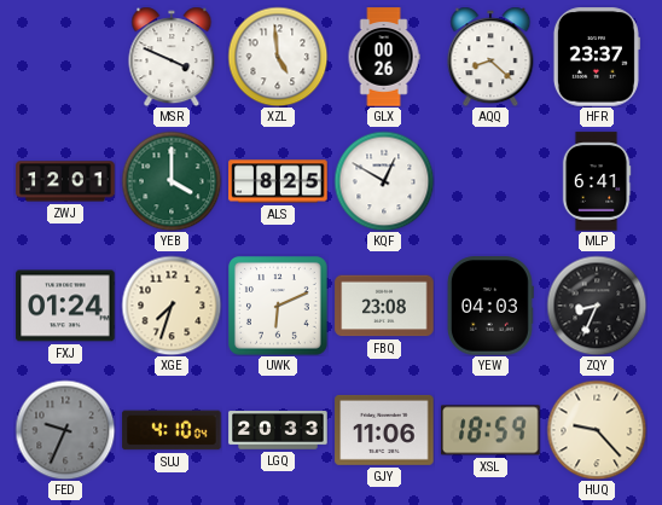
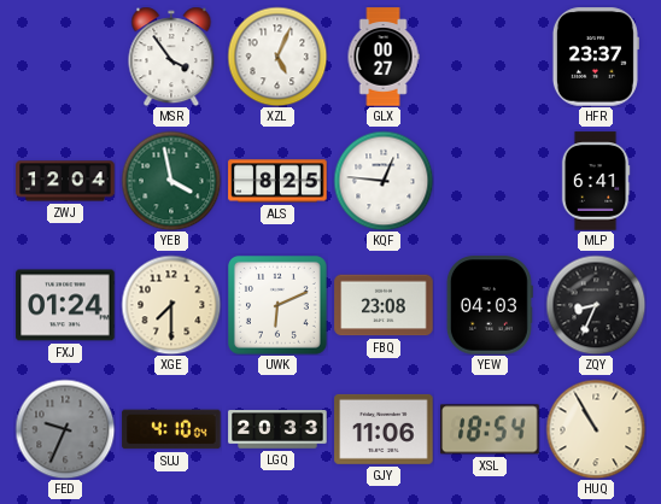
MSR: 3:49 -> 3:54
XZL: 4:59 -> 5:04
GLX: 00:26 -> 00:27
AQQ: 8:22 -> none
ZWJ: 12:01 -> 12:04
YEB: 4:00 -> 3:58
KQF: 12:50 -> 12:46
XGE: 7:33 -> 7:30
XSL: 18:59 -> 18:54
HUQ: 9:23 -> 10:55
